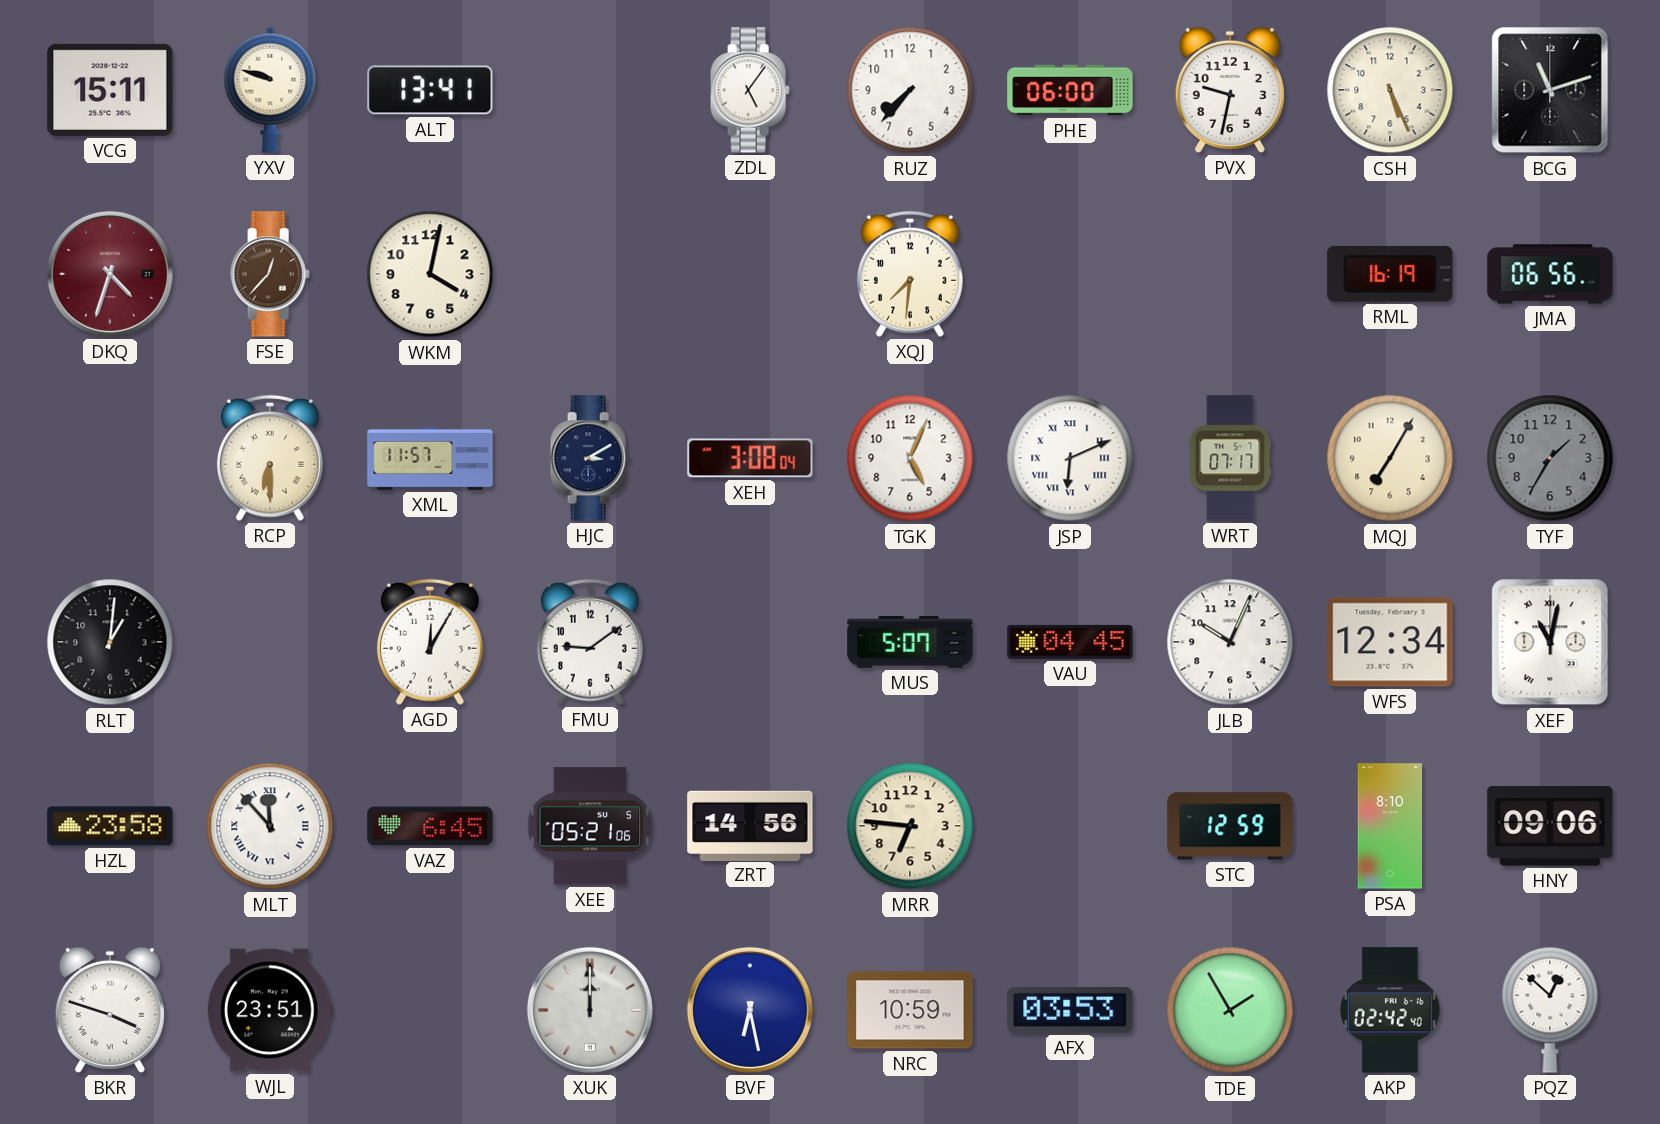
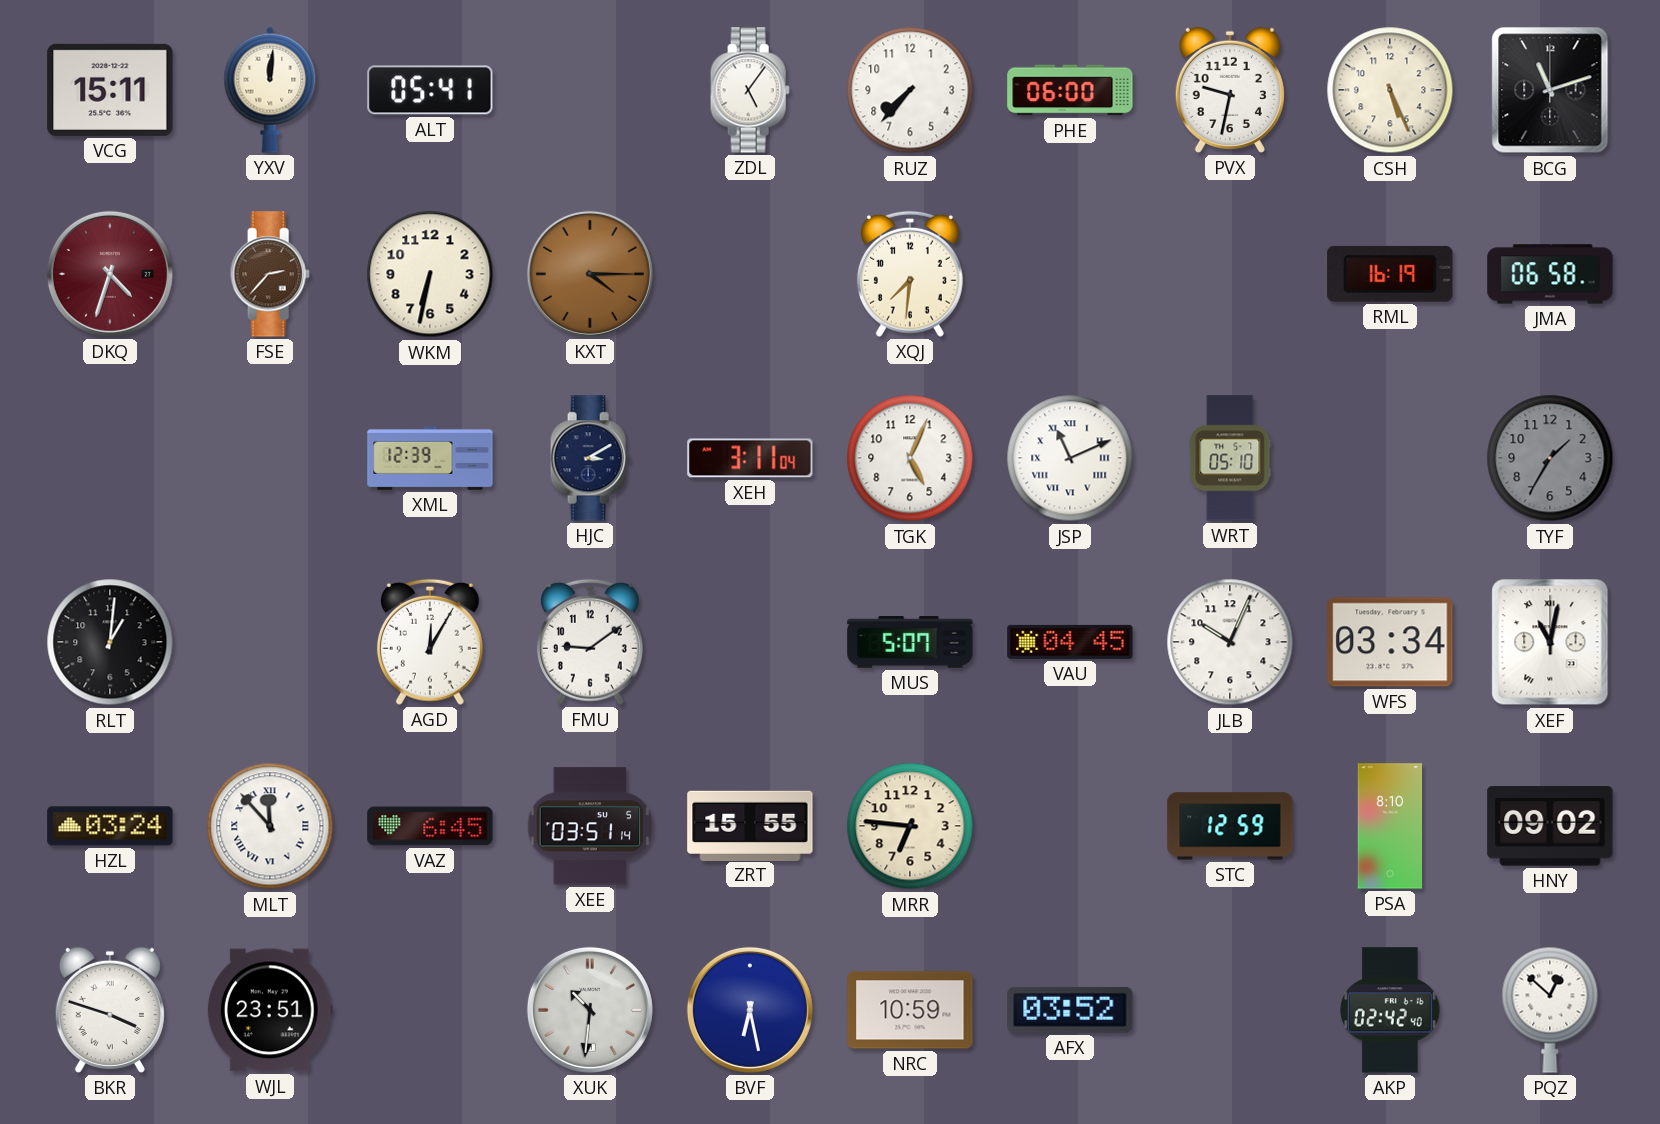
YXV: 9:48 -> 12:01
ALT: 13:41 -> 05:41
FSE: 12:37 -> 2:37
WKM: 4:02 -> 6:32
KXT: none -> 4:15
JMA: 06:56 -> 06:58
RCP: 6:30 -> none
XML: 11:57 -> 12:39
XEH: 3:08 -> 3:11
JSP: 6:11 -> 11:11
WRT: 07:17 -> 05:10
MQJ: 7:05 -> none
WFS: 12:34 -> 03:34
HZL: 23:58 -> 03:24
XEE: 05:21 -> 03:51
ZRT: 14:56 -> 15:55
HNY: 09:06 -> 09:02
XUK: 12:00 -> 10:31
AFX: 03:53 -> 03:52
TDE: 1:55 -> none
